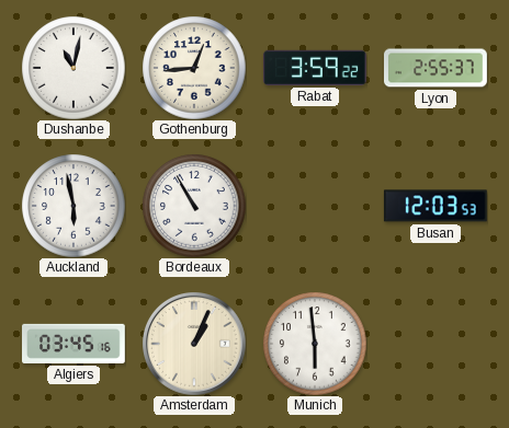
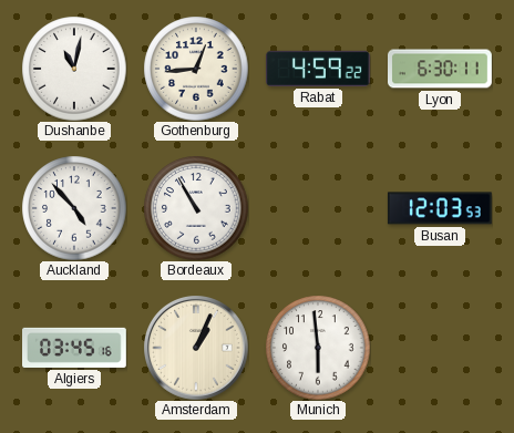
Rabat: 3:59 -> 4:59
Lyon: 2:55 -> 6:30
Auckland: 5:58 -> 4:53
